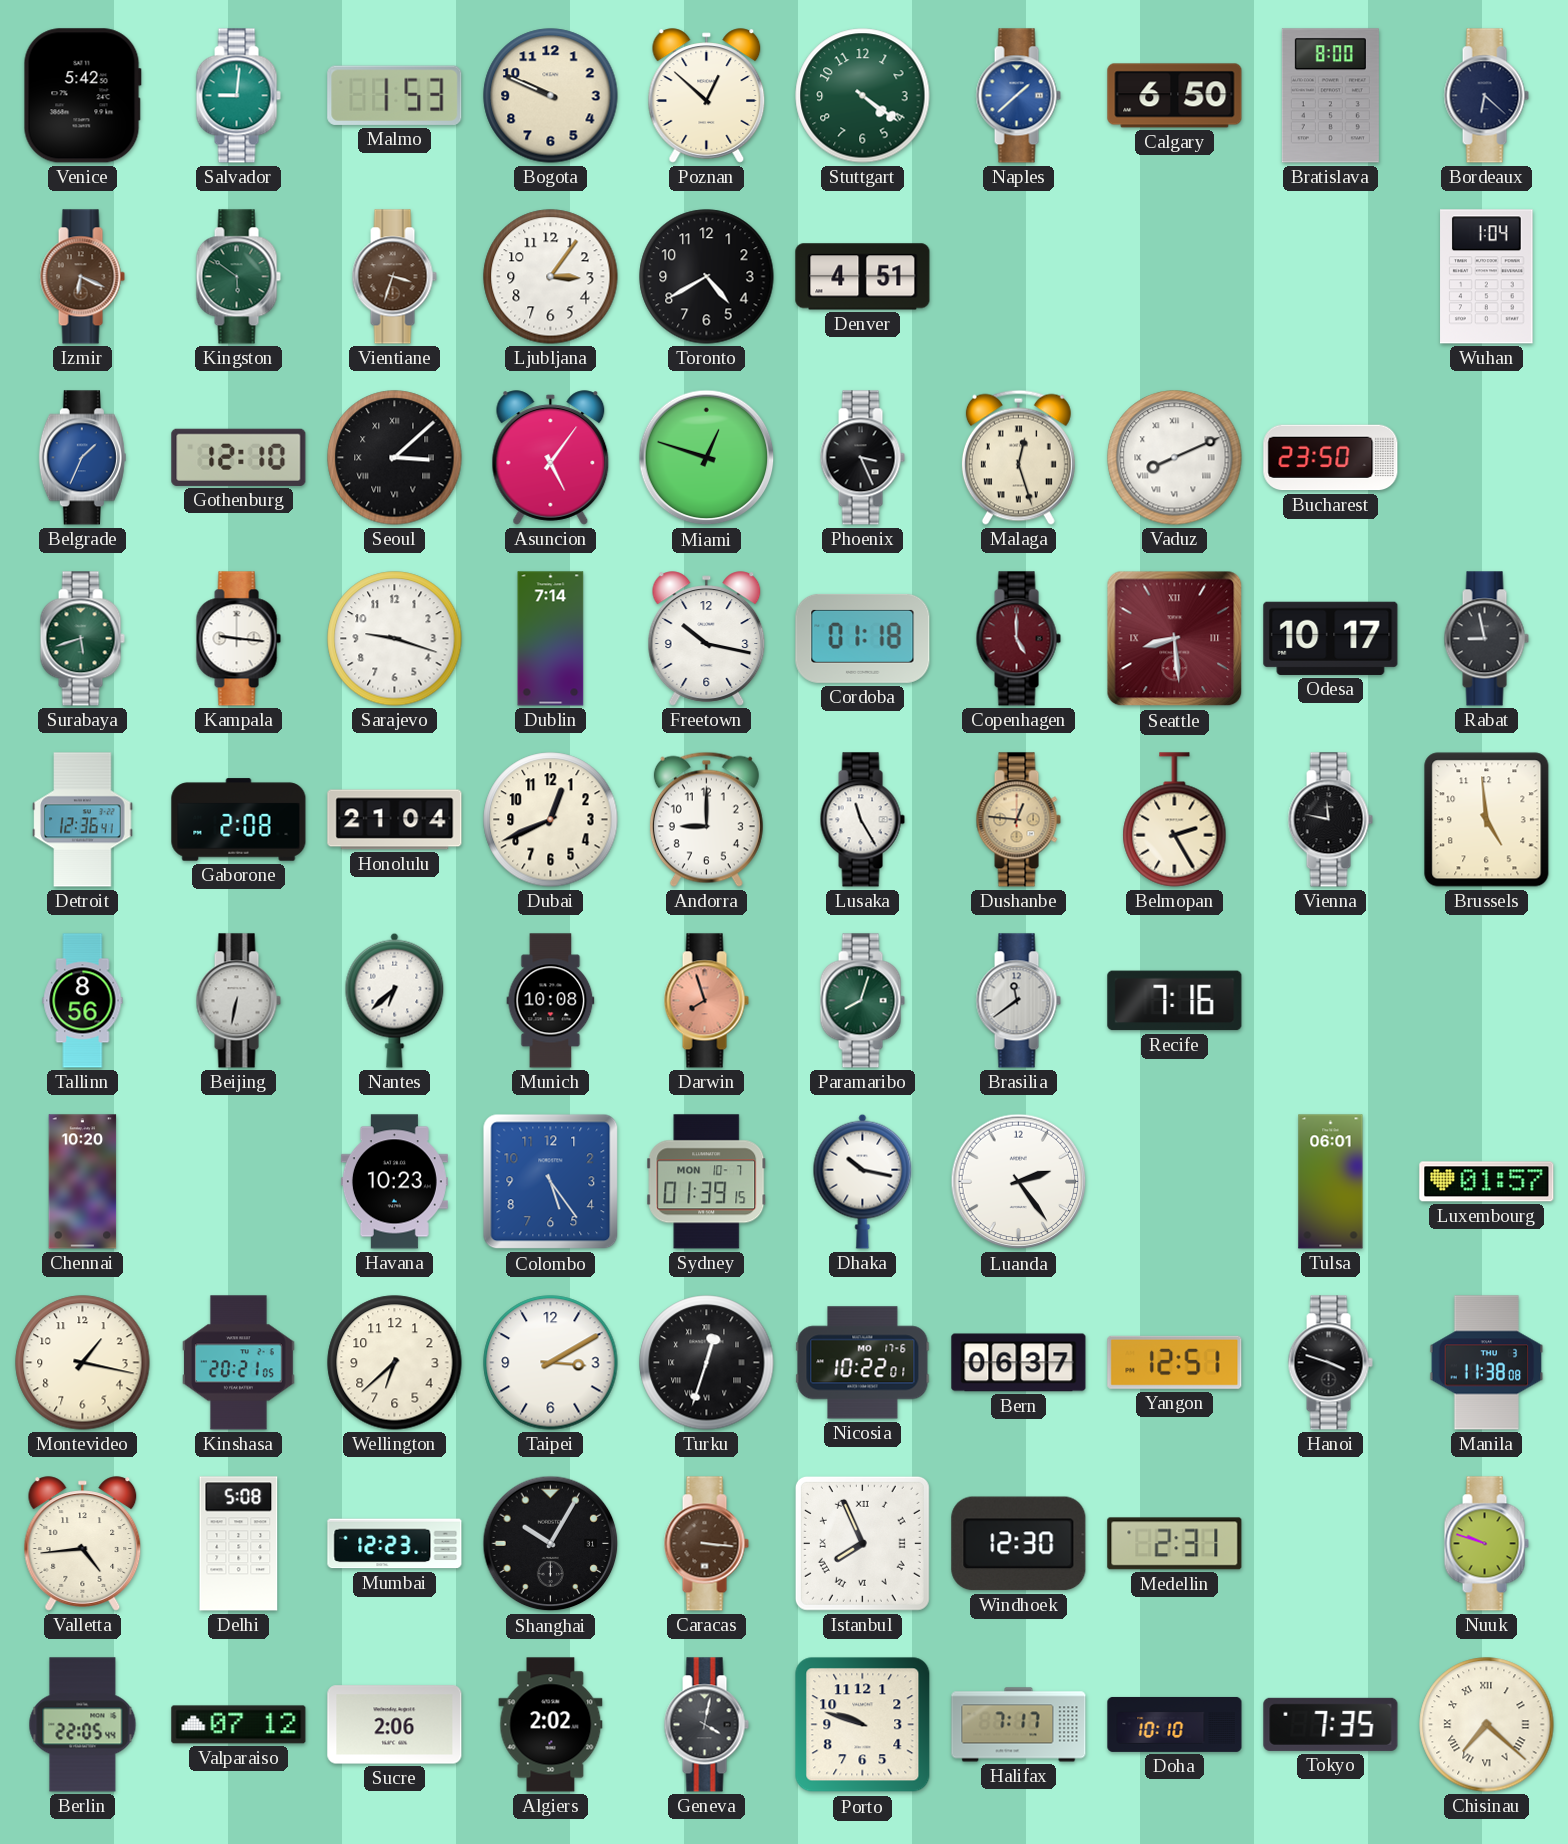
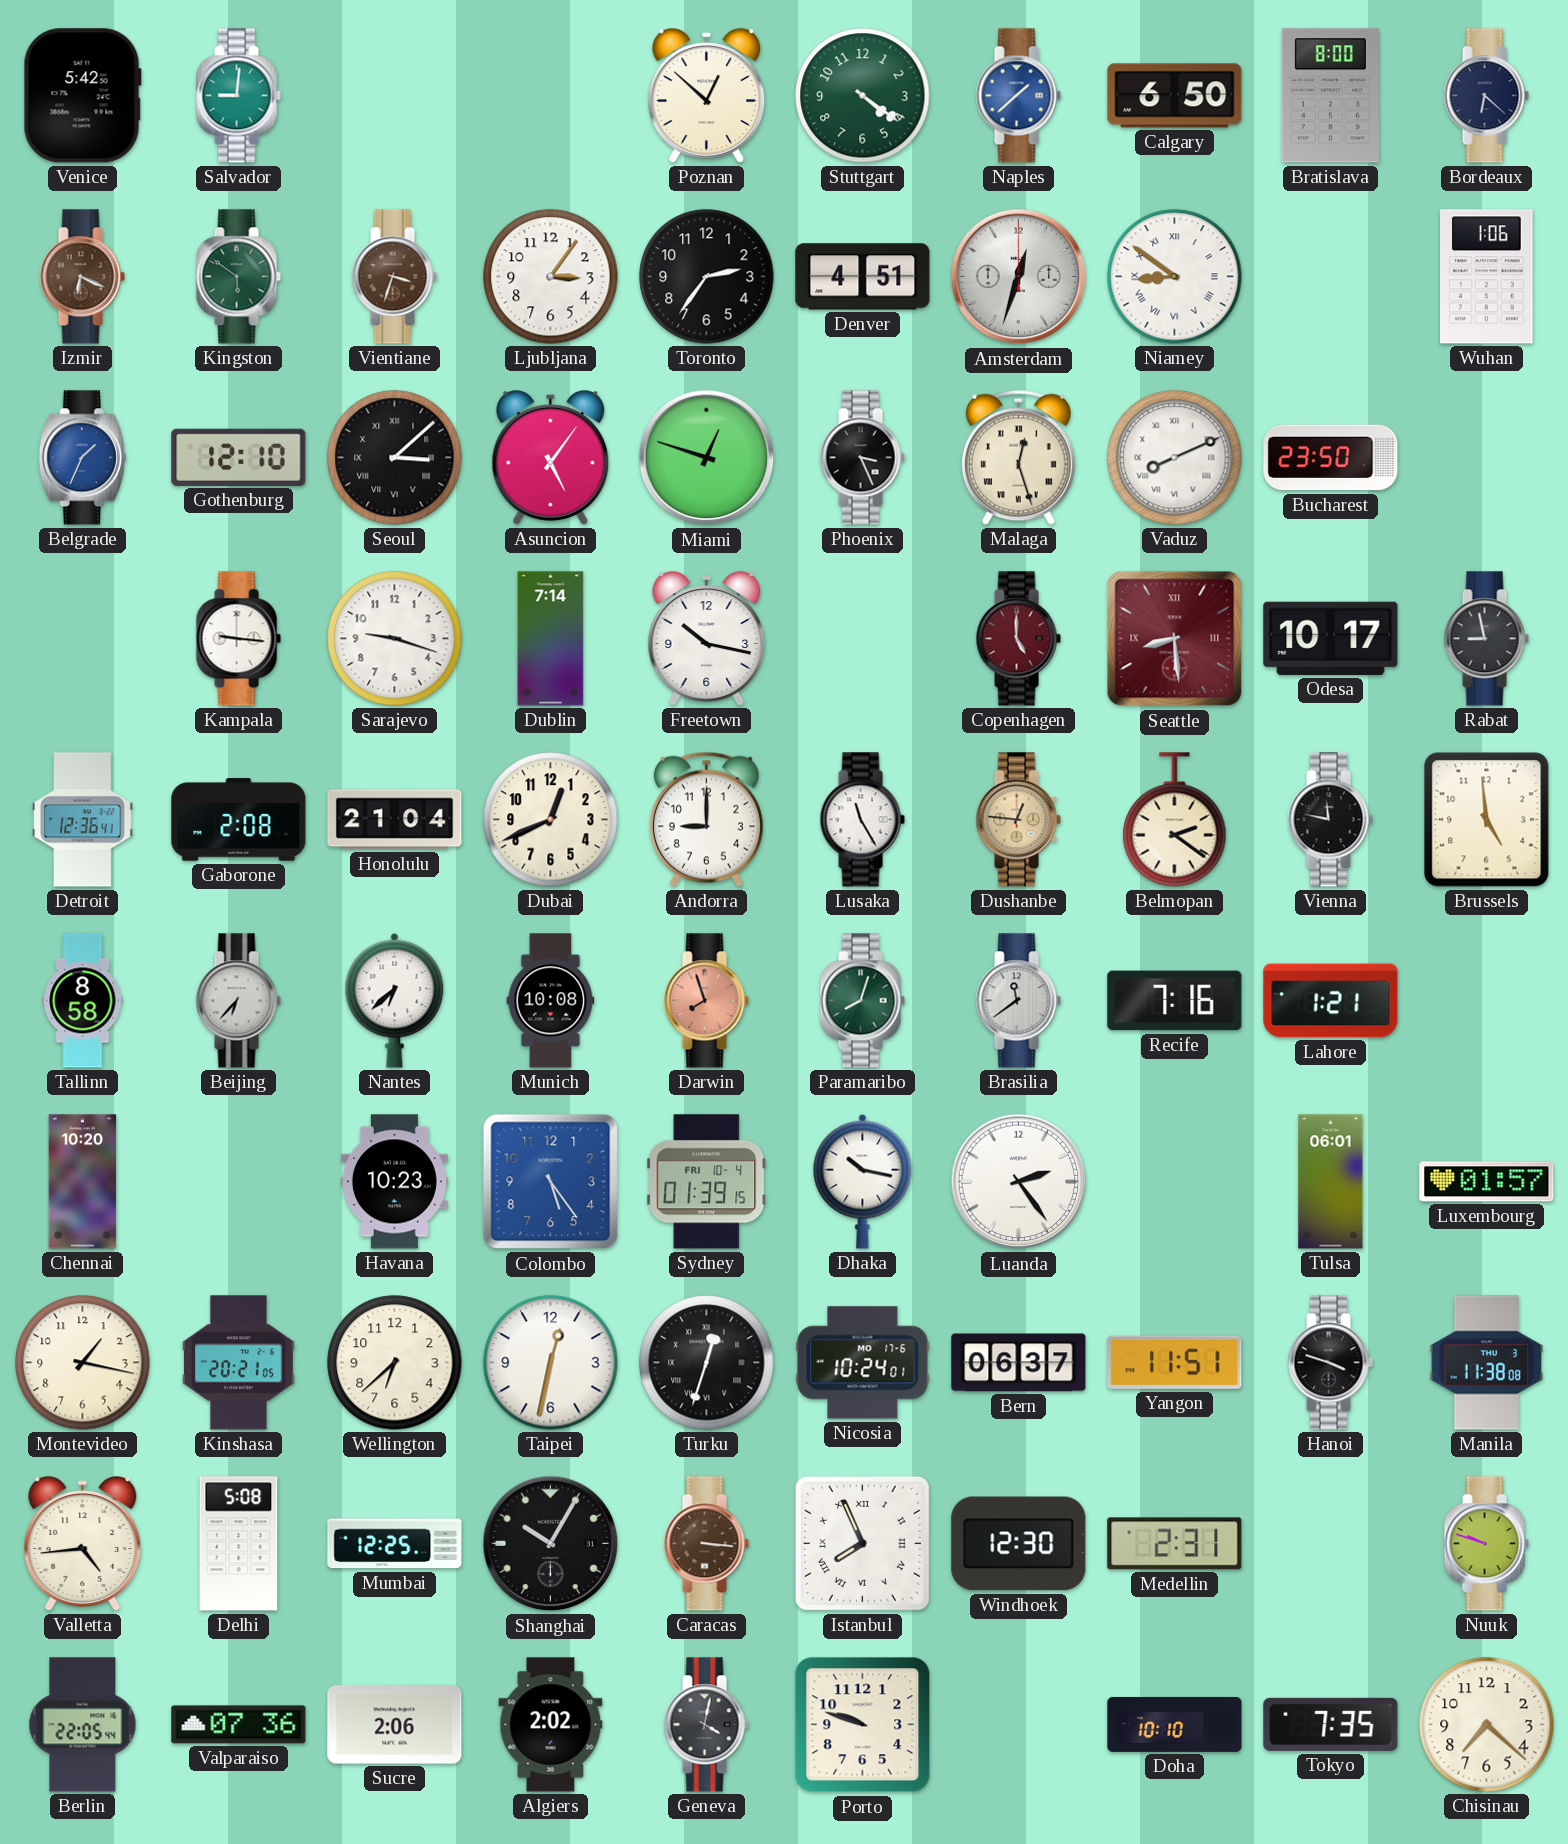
Malmo: 1:53 -> none
Bogota: 9:49 -> none
Toronto: 4:40 -> 2:36
Amsterdam: none -> 12:33
Niamey: none -> 8:51
Wuhan: 1:04 -> 1:06
Surabaya: 5:42 -> none
Cordoba: 01:18 -> none
Belmopan: 2:25 -> 2:21
Tallinn: 8:56 -> 8:58
Beijing: 6:32 -> 6:37
Lahore: none -> 1:21
Sydney date: MON 10-7 -> FRI 10-4
Taipei: 3:10 -> 12:32
Nicosia: 10:22 -> 10:24
Yangon: 12:51 -> 11:51
Mumbai: 12:23 -> 12:25
Valparaiso: 07:12 -> 07:36
Halifax: 7:17 -> none
Chisinau numerals: Roman -> Arabic
